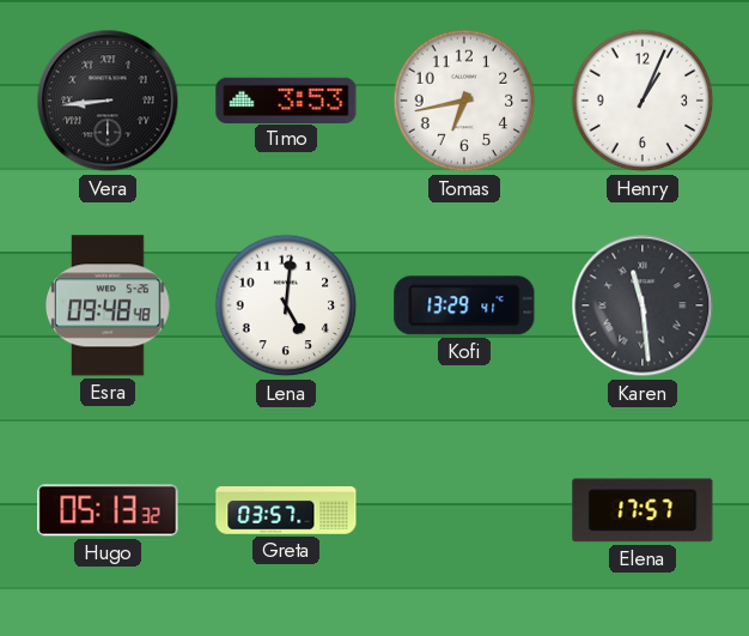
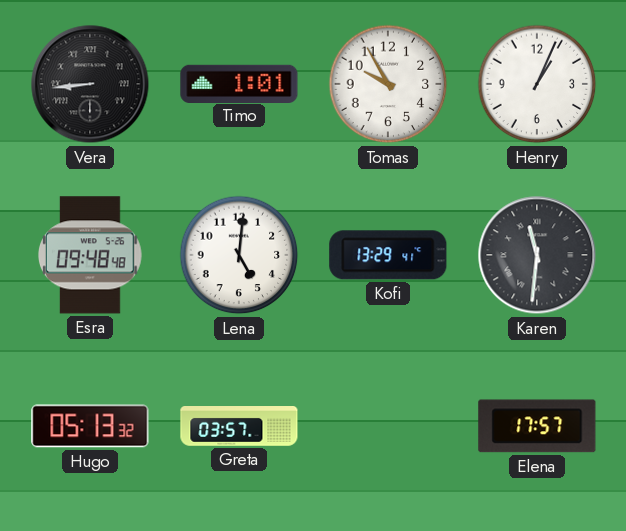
Timo: 3:53 -> 1:01
Tomas: 6:43 -> 9:55
Karen: 11:29 -> 11:31
